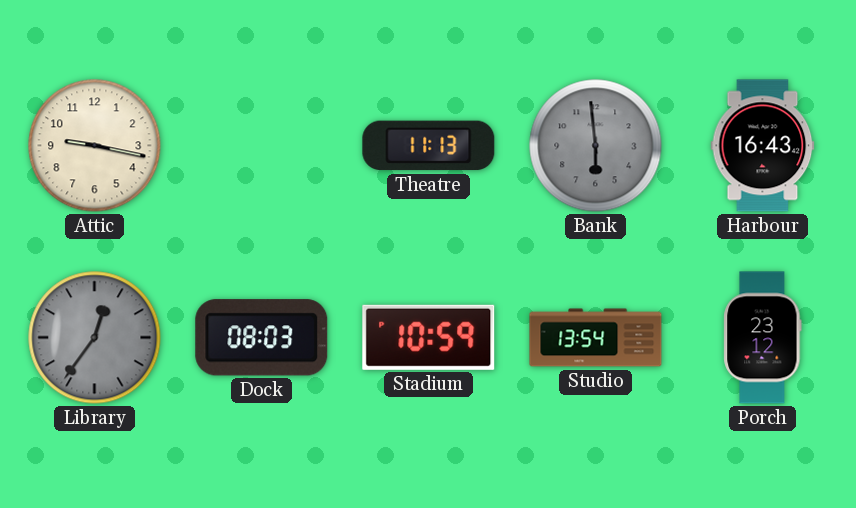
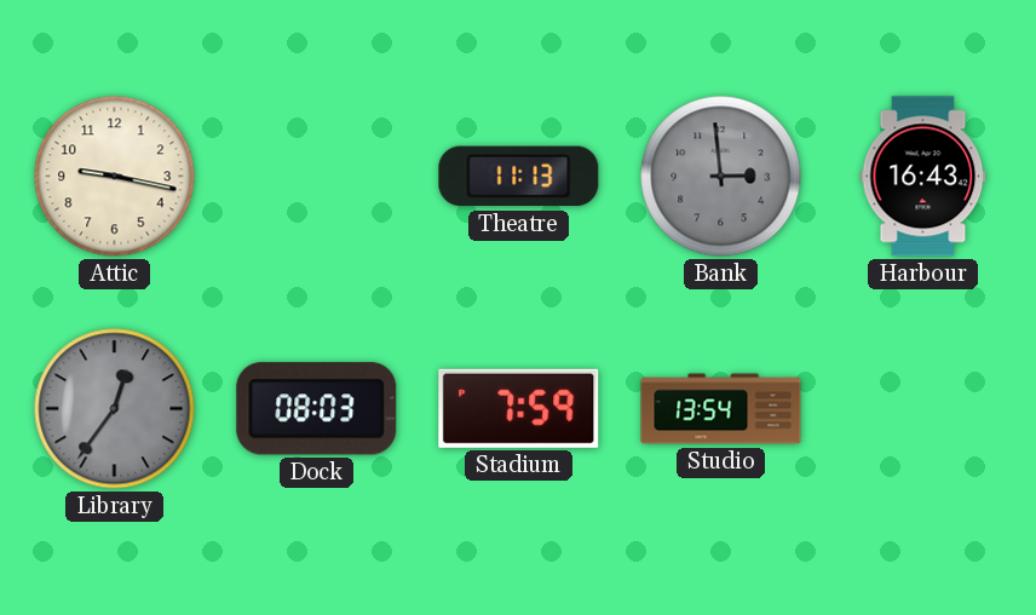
Bank: 5:59 -> 2:59
Stadium: 10:59 -> 7:59
Porch: 23:12 -> none
